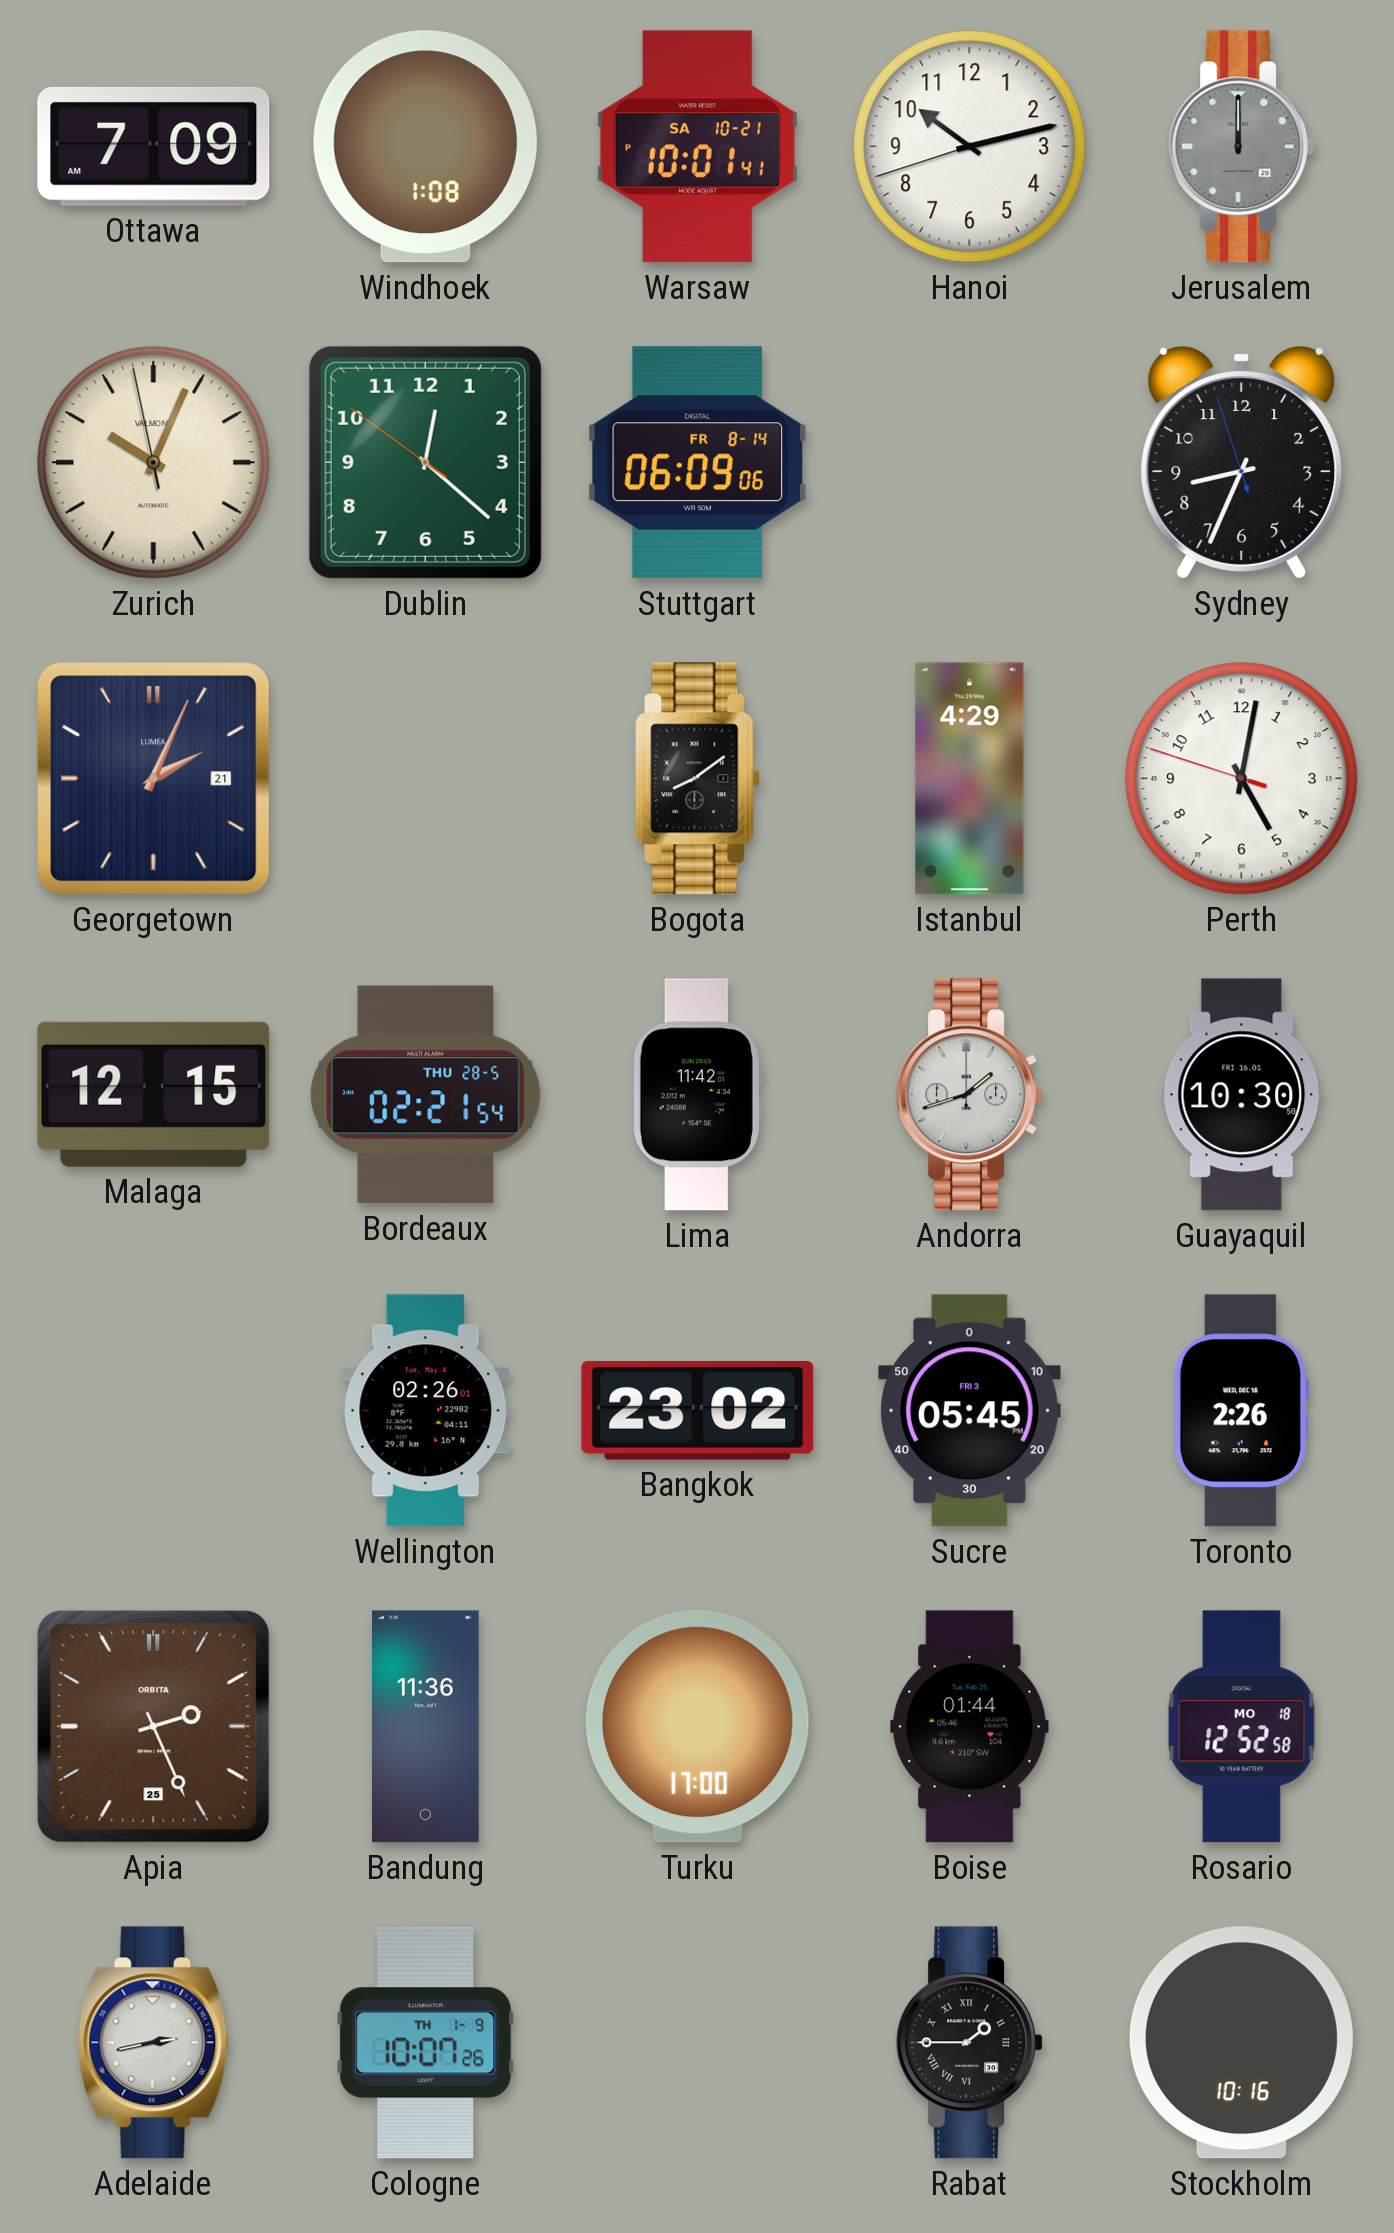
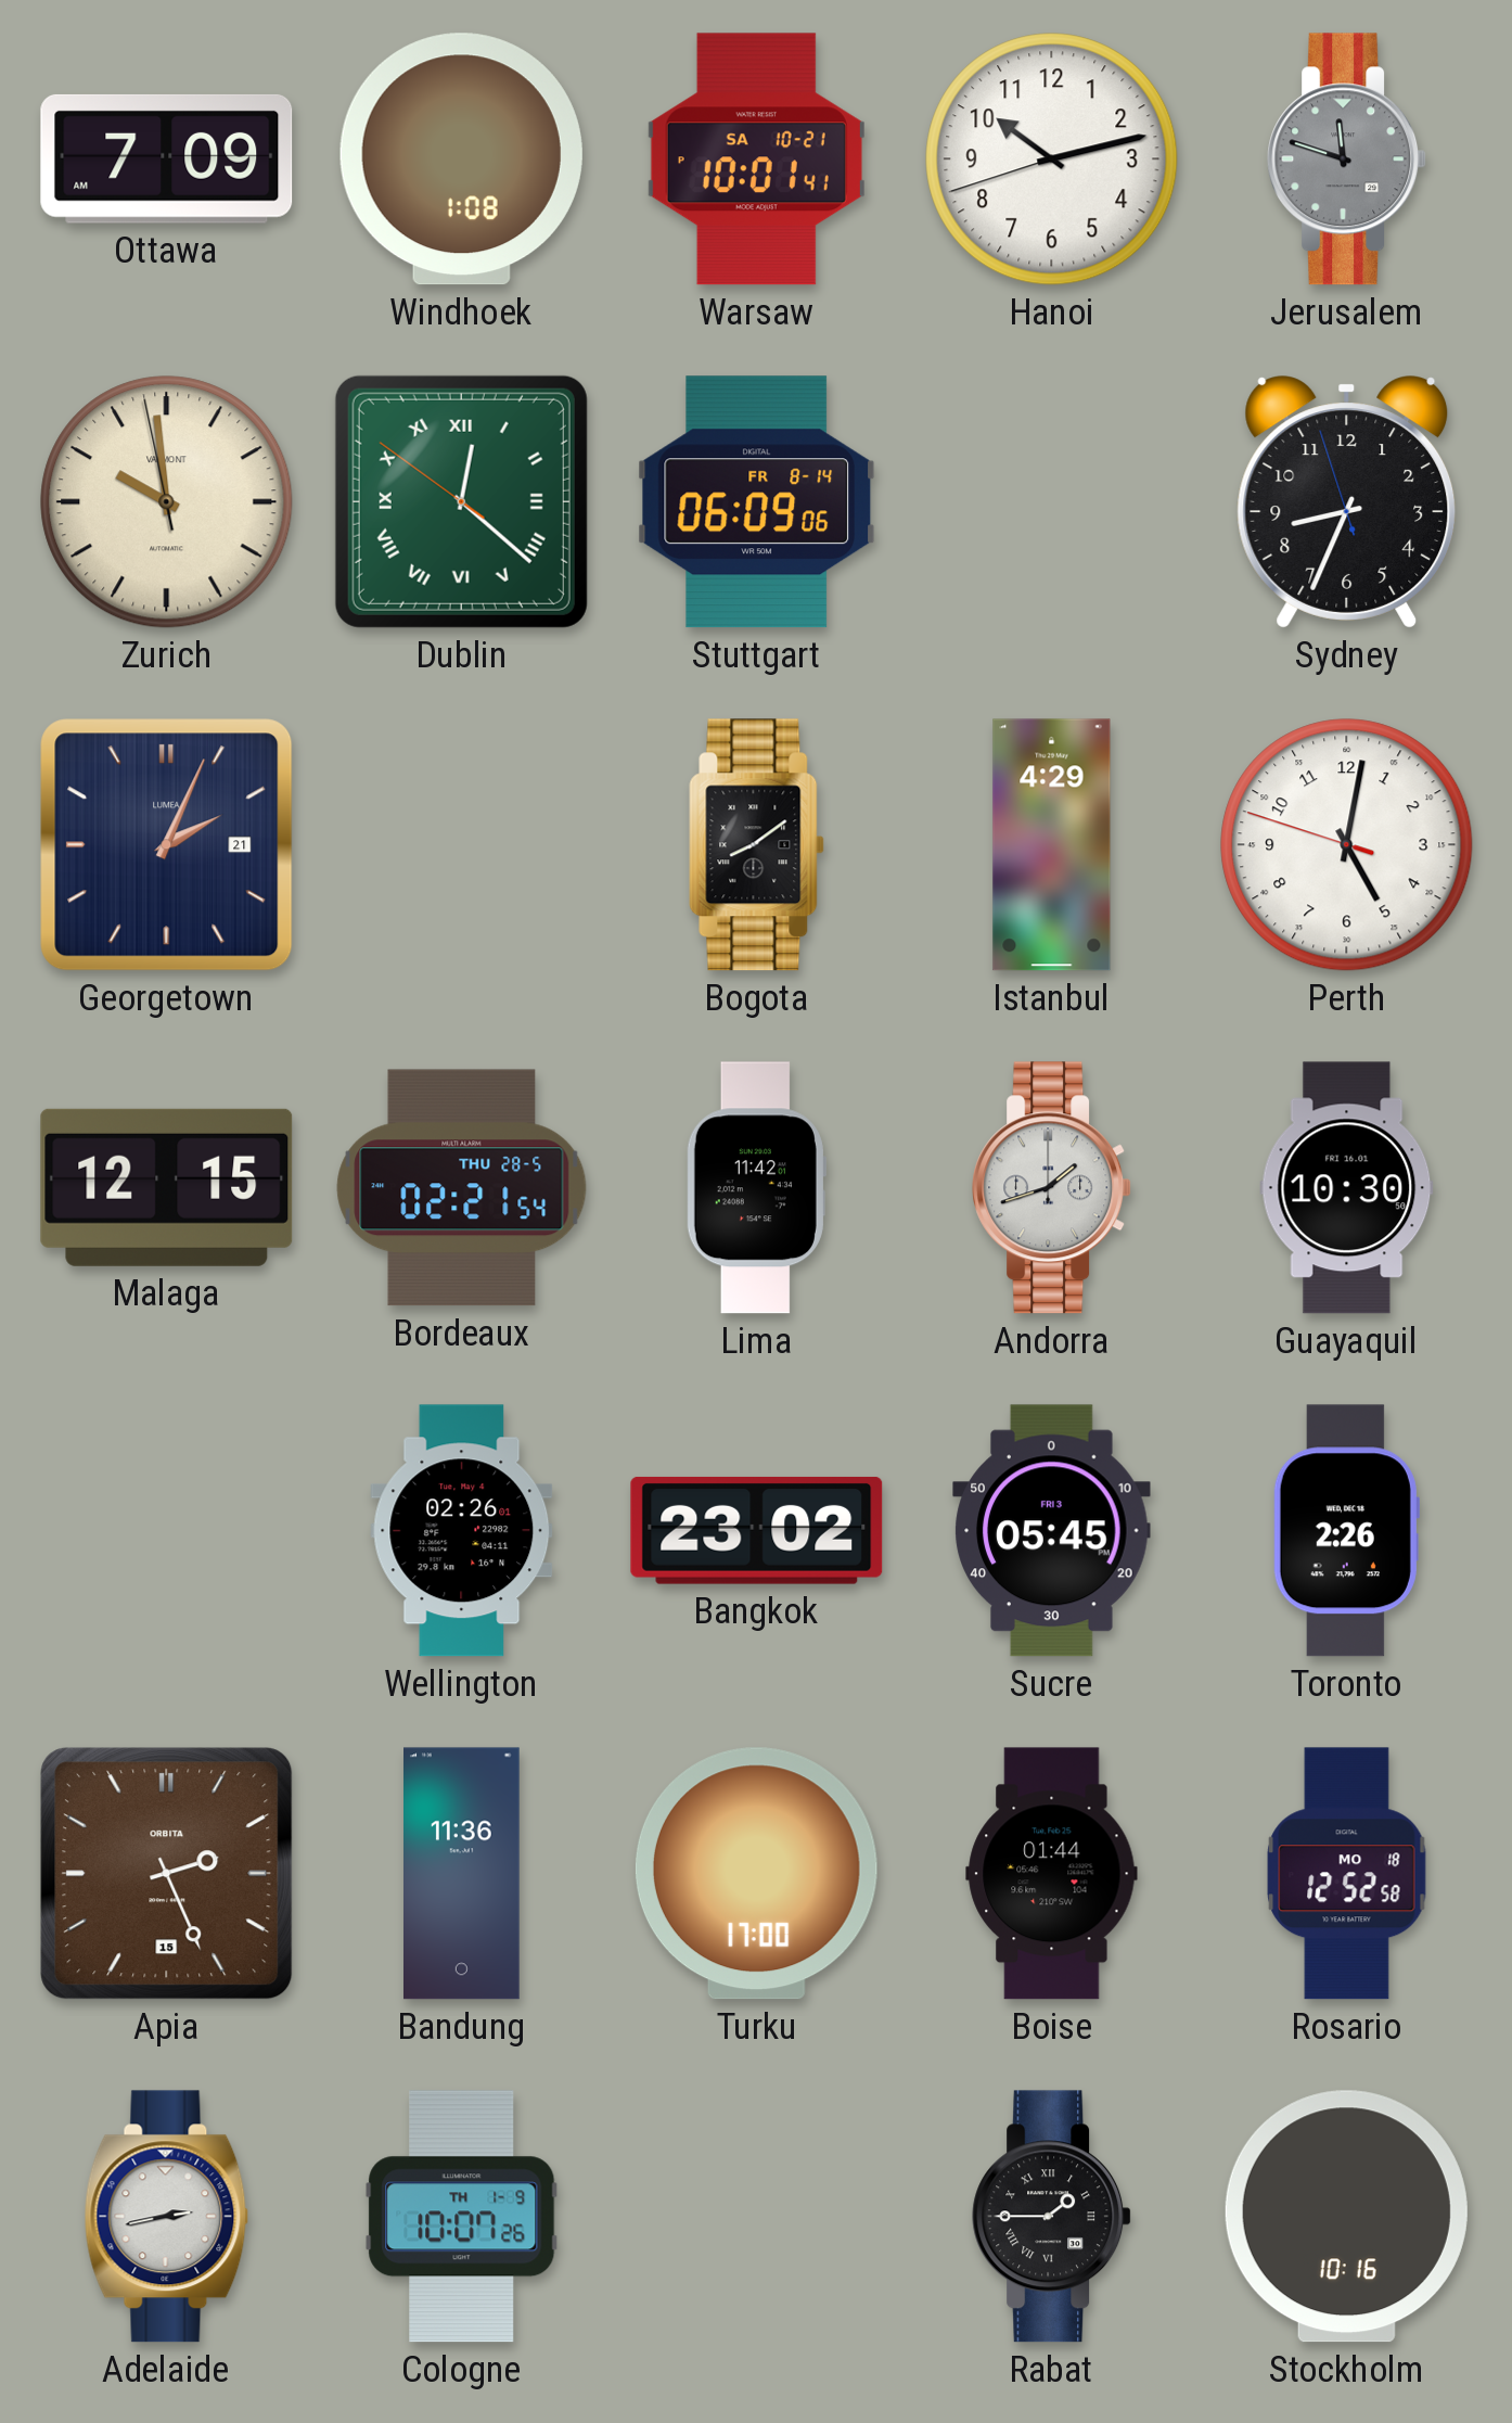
Jerusalem: 12:00 -> 11:48
Zurich: 10:03 -> 9:58
Dublin numerals: Arabic -> Roman
Apia date: 25 -> 15
